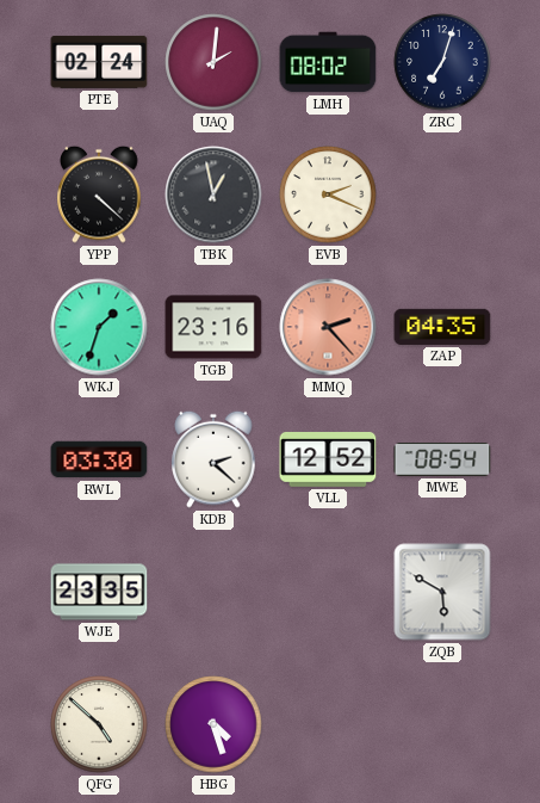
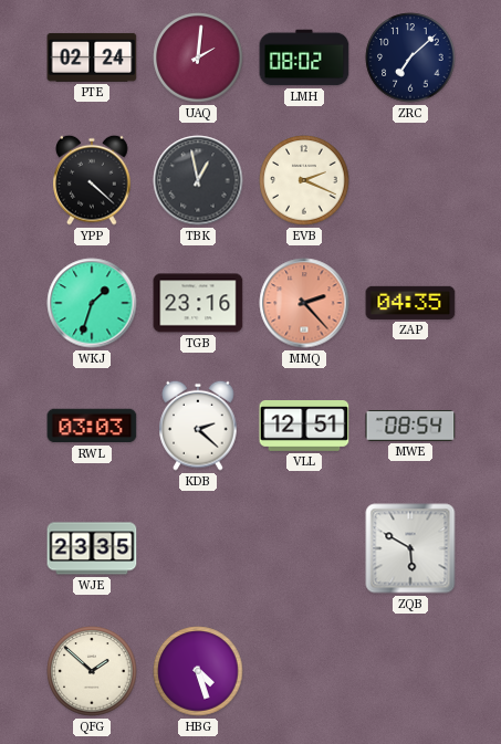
ZRC: 7:03 -> 7:08
RWL: 03:30 -> 03:03
VLL: 12:52 -> 12:51
QFG: 4:52 -> 1:52
